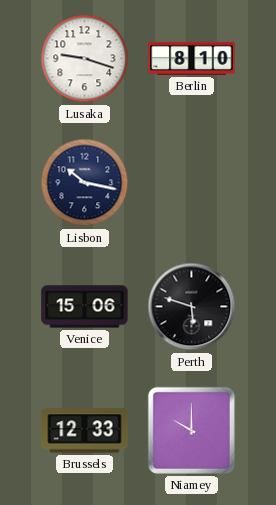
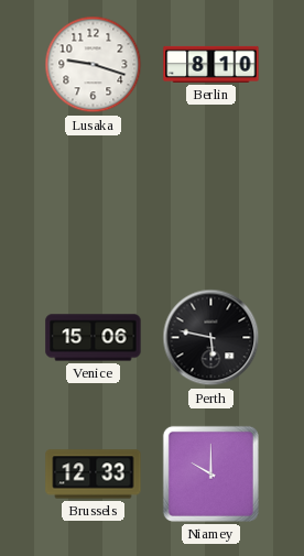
Lisbon: 10:17 -> none
Perth: 5:48 -> 5:47
